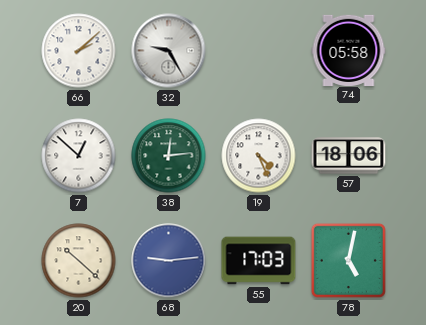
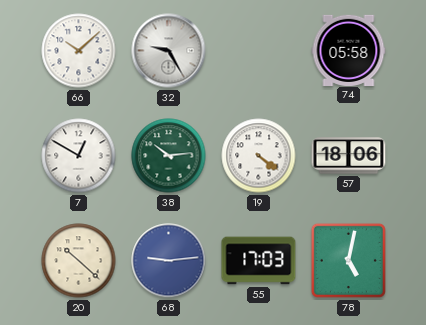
66: 2:08 -> 10:08
7: 12:52 -> 12:50
38: 12:14 -> 10:14
19: 4:26 -> 4:21
